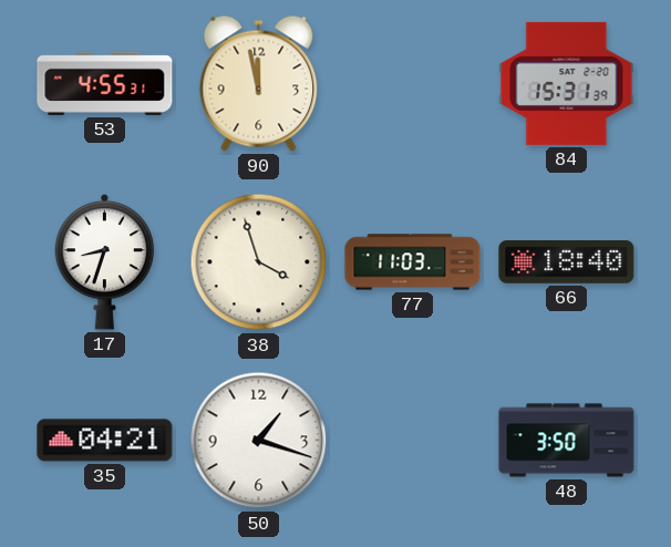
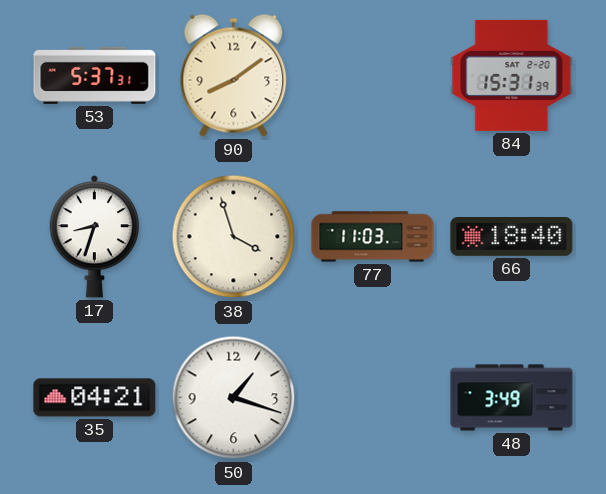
53: 4:55 -> 5:37
90: 11:58 -> 8:09
48: 3:50 -> 3:49
